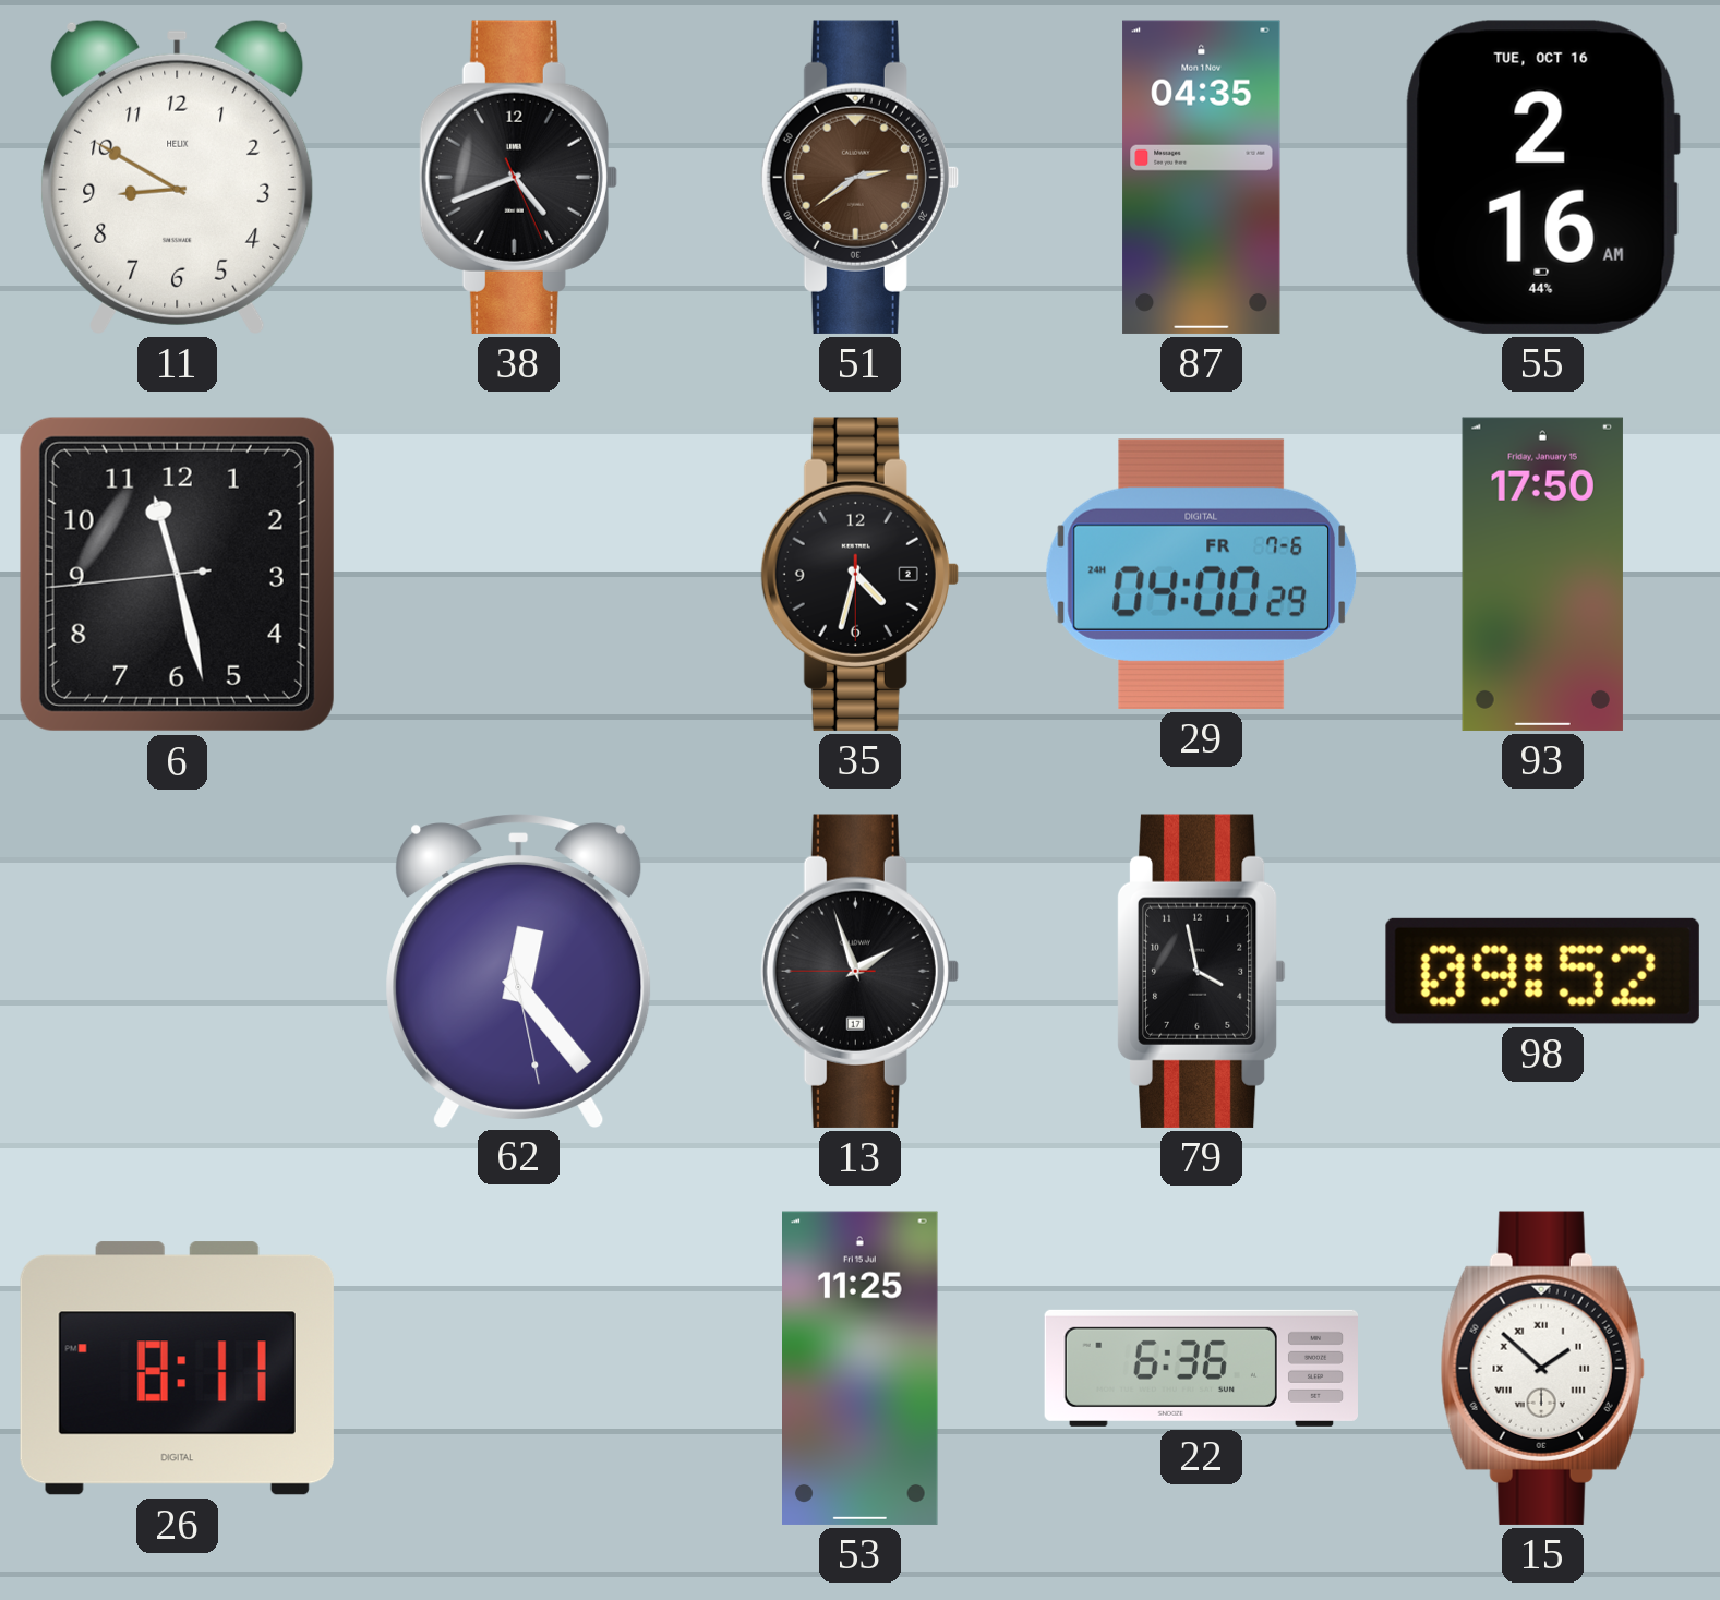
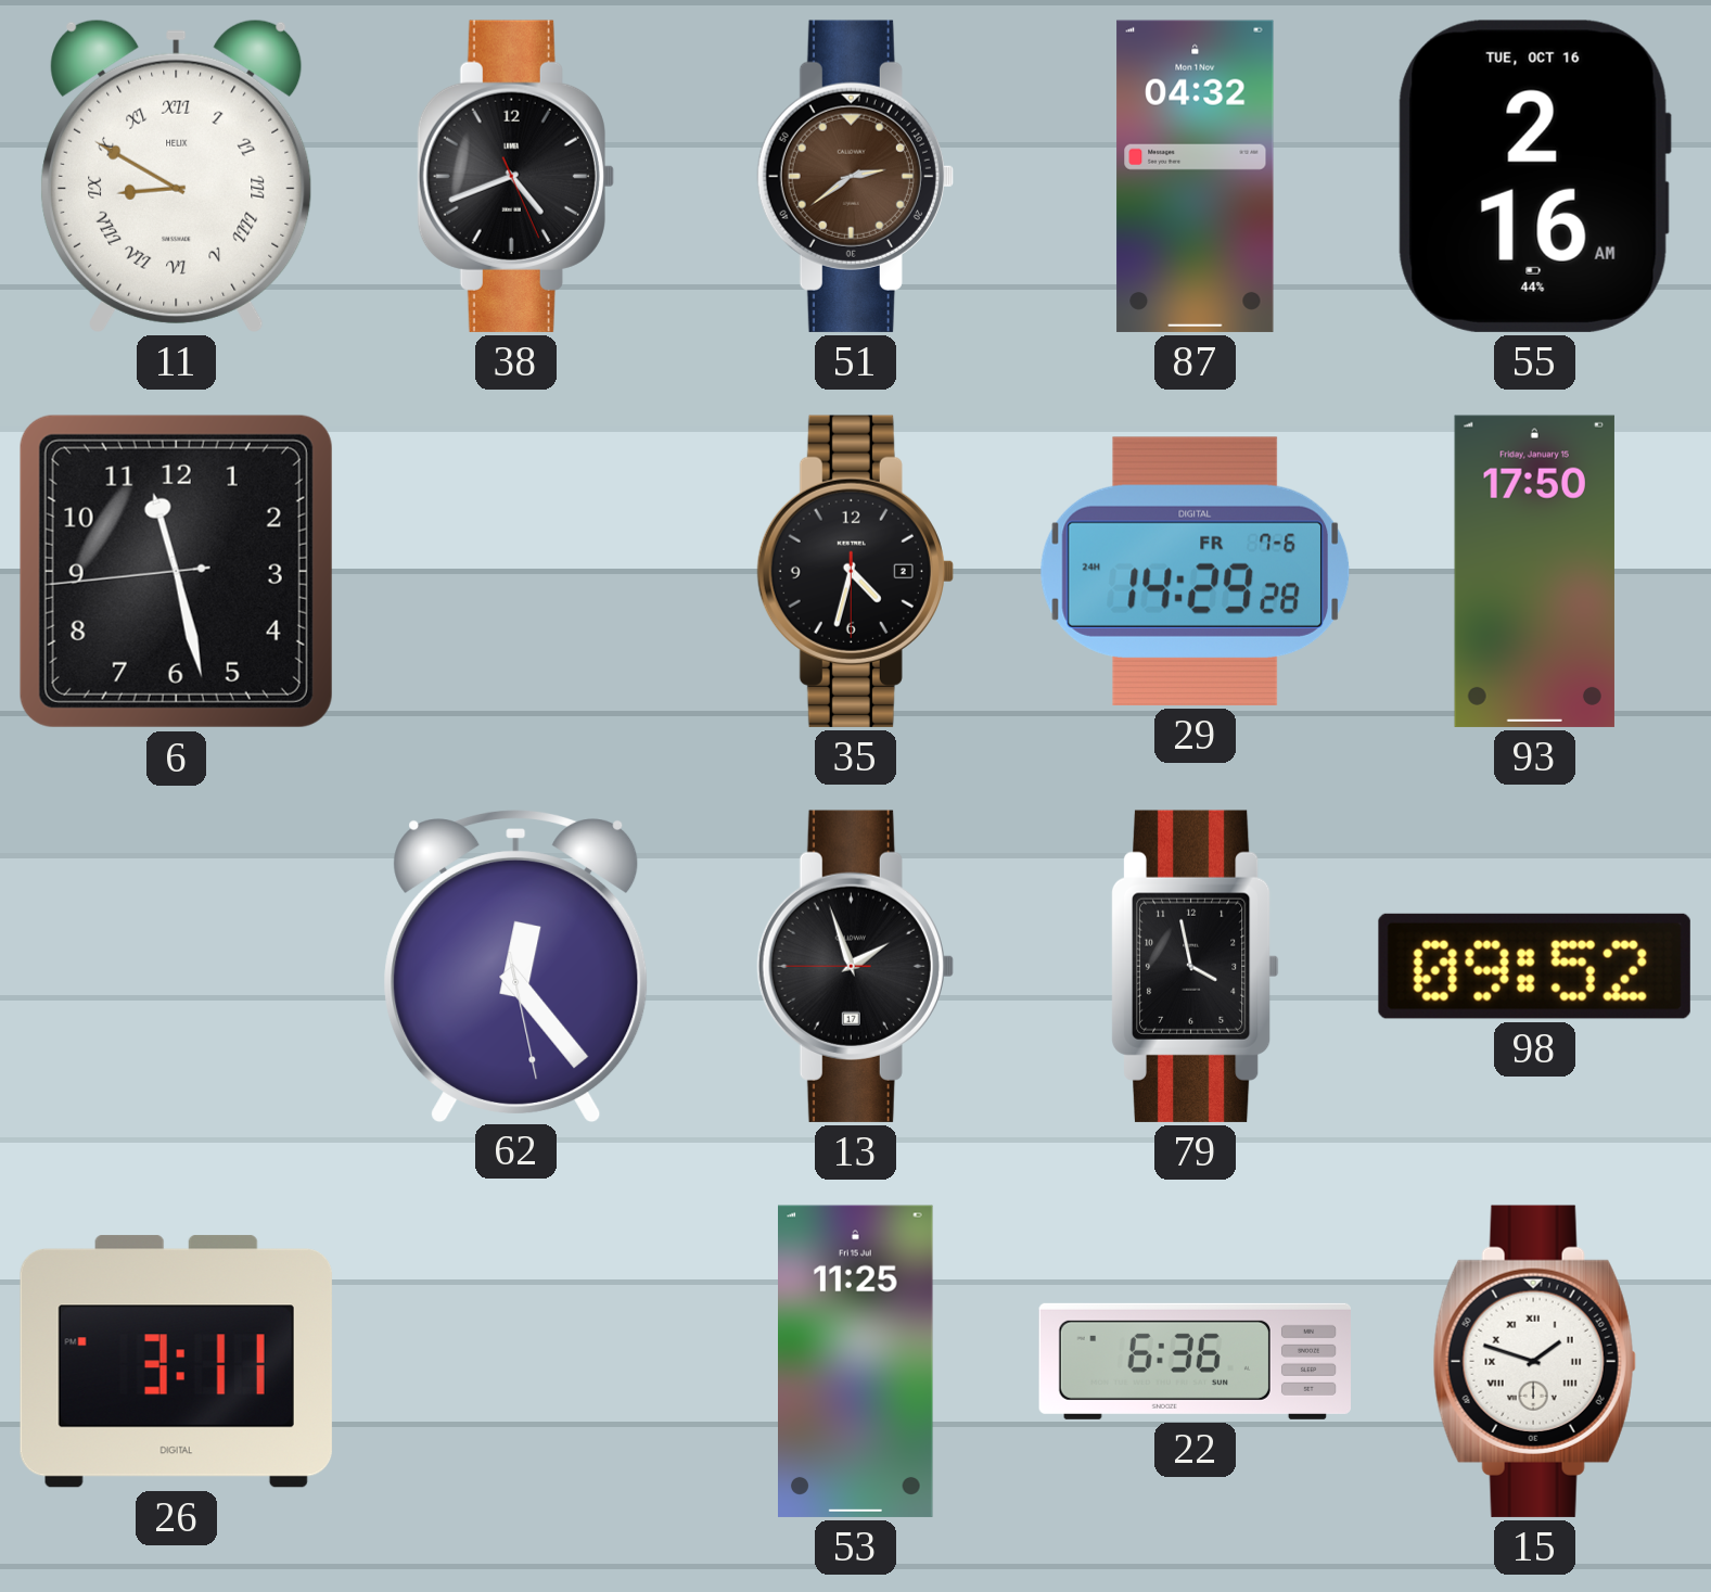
11 numerals: Arabic -> Roman
87: 04:35 -> 04:32
29: 04:00 -> 14:29
26: 8:11 -> 3:11
15: 1:52 -> 1:48
